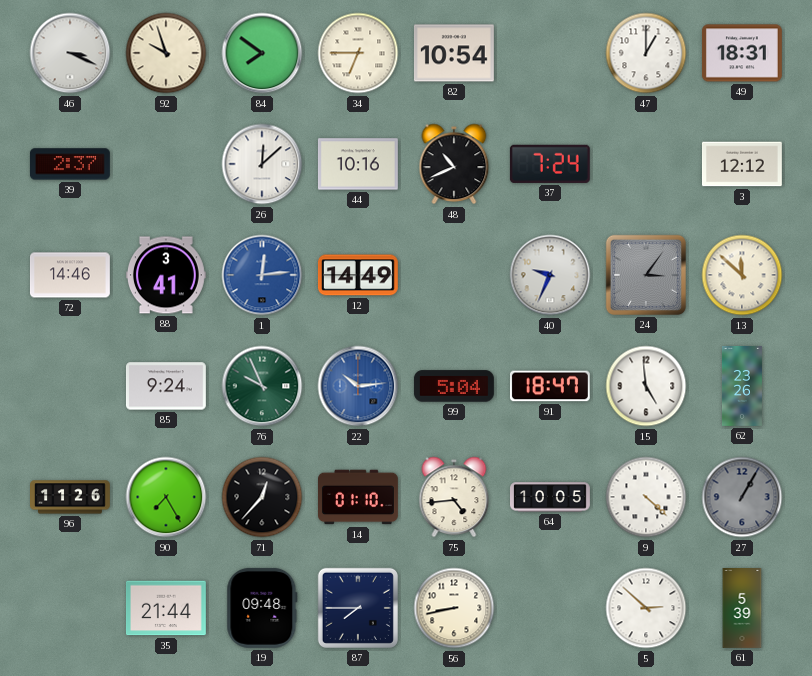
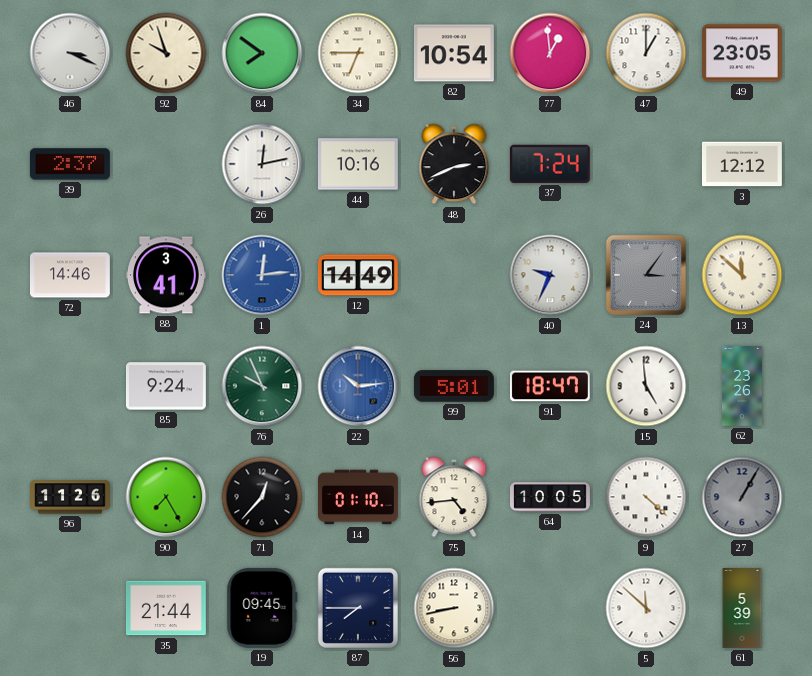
77: none -> 12:59
49: 18:31 -> 23:05
26: 12:08 -> 12:13
48: 10:41 -> 2:41
99: 5:04 -> 5:01
19: 09:48 -> 09:45
5: 2:52 -> 11:52
